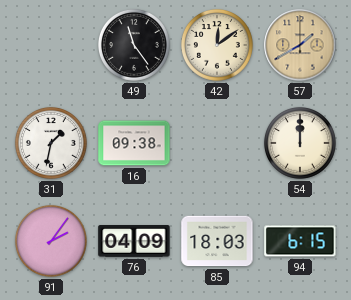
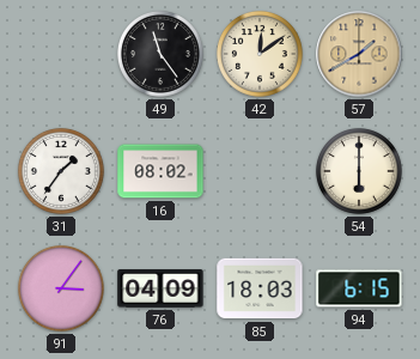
31: 1:32 -> 1:36
16: 09:38 -> 08:02
54: 12:00 -> 6:00
91: 2:06 -> 3:06
